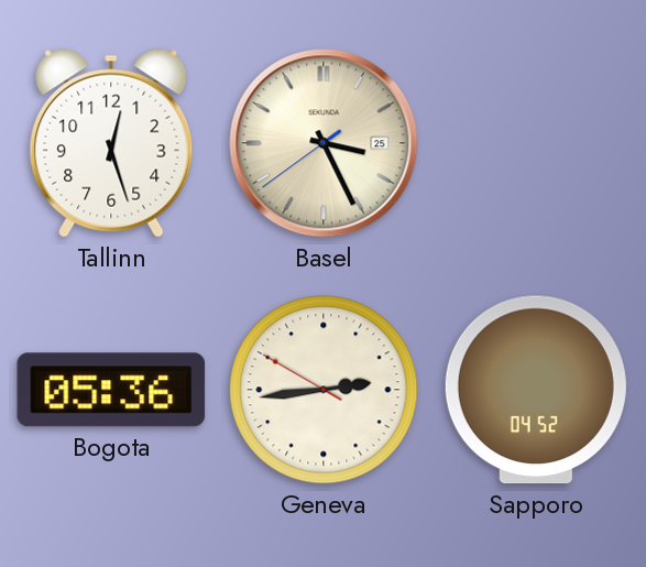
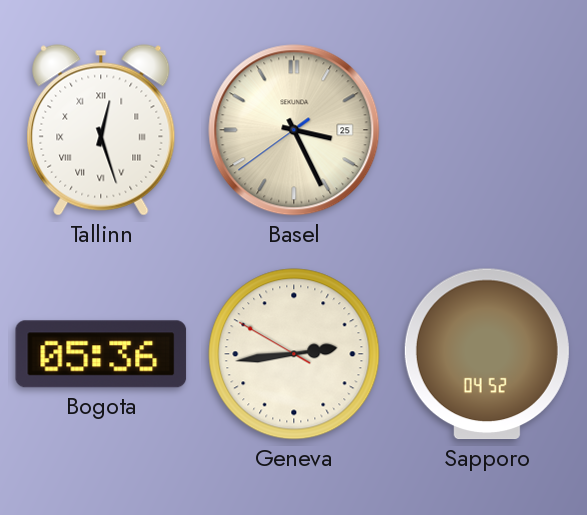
Tallinn numerals: Arabic -> Roman
